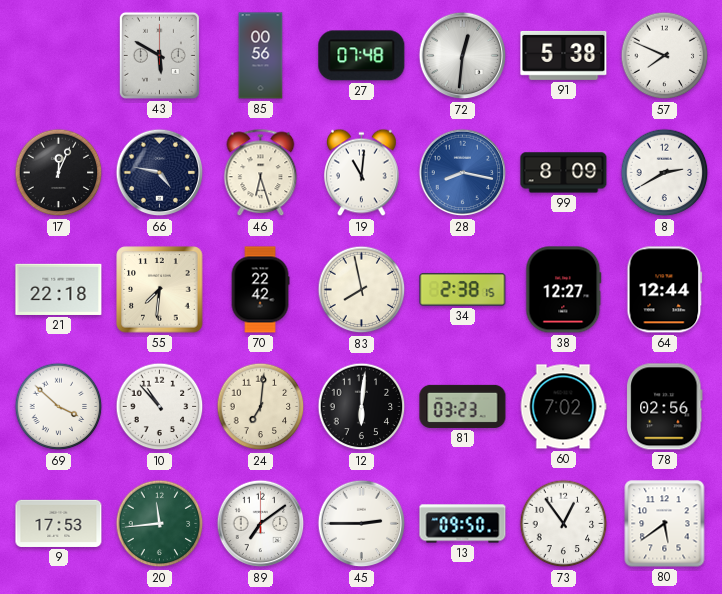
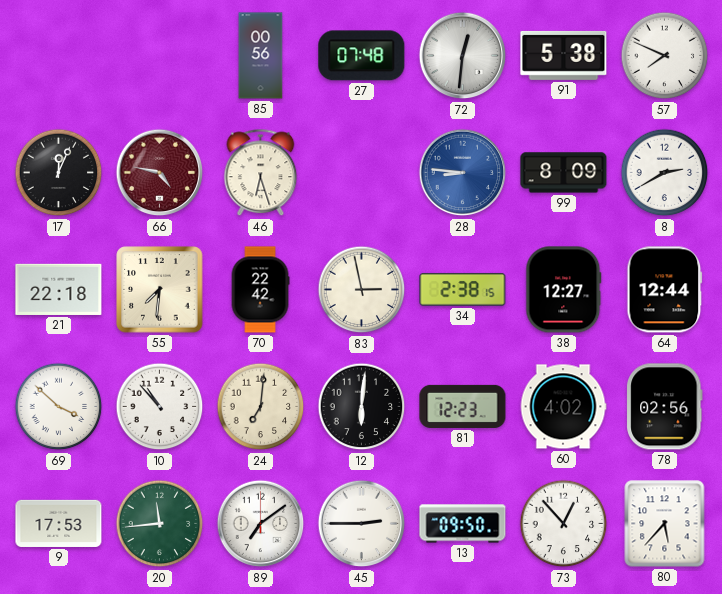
43: 5:50 -> none
66 dial: navy -> burgundy
19: 11:01 -> none
28: 8:17 -> 8:46
83: 7:58 -> 2:58
81: 03:23 -> 12:23
60: 7:02 -> 4:02
73: 12:54 -> 12:53
80: 5:39 -> 5:37
